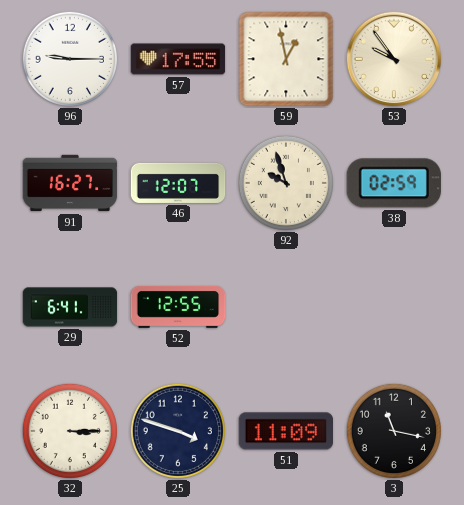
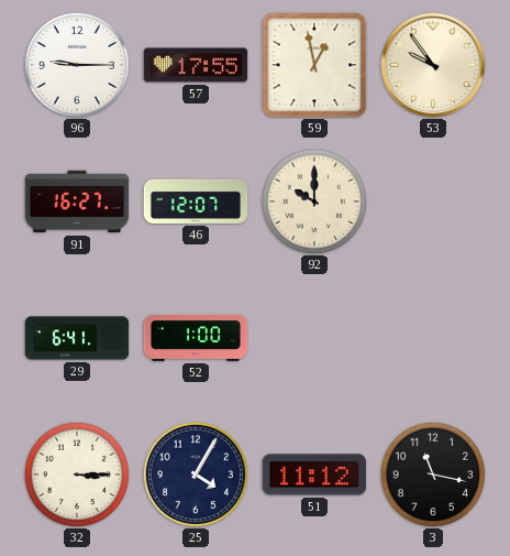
92: 9:57 -> 10:00
38: 02:59 -> none
52: 12:55 -> 1:00
25: 3:48 -> 4:05
51: 11:09 -> 11:12
